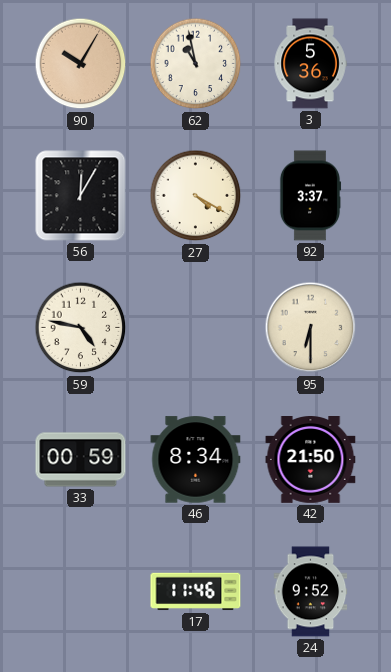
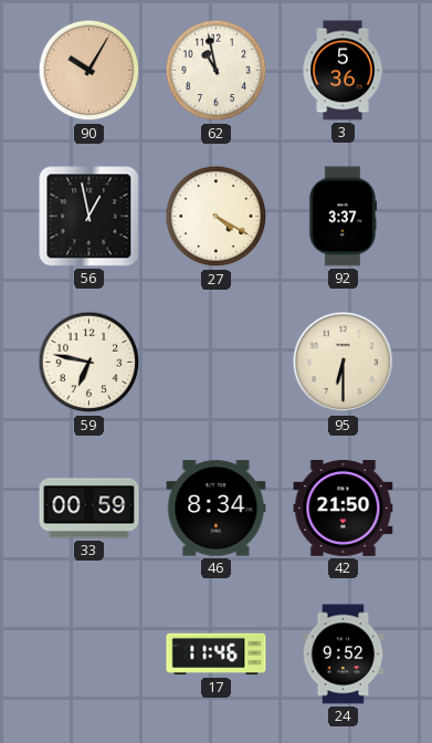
56: 12:05 -> 12:58
59: 4:47 -> 6:47
